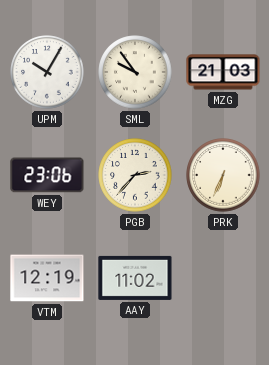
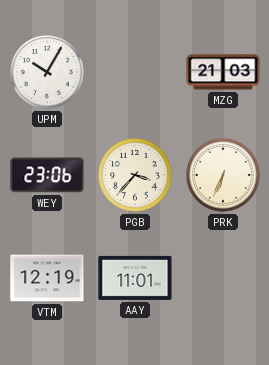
SML: 9:54 -> none
PGB: 2:37 -> 3:37
AAY: 11:02 -> 11:01
